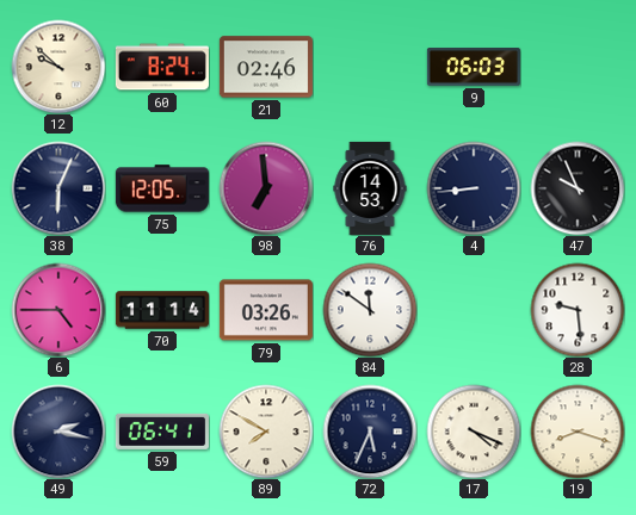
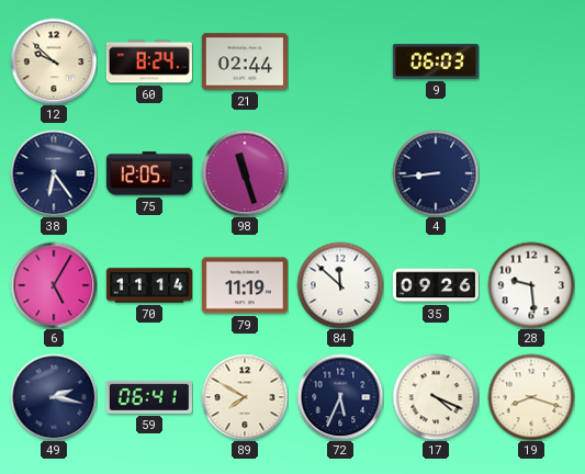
21: 02:46 -> 02:44
38: 6:04 -> 6:24
98: 6:59 -> 11:27
76: 14:53 -> none
47: 9:56 -> none
6: 4:45 -> 5:05
79: 03:26 -> 11:19
84: 11:51 -> 11:52
35: none -> 09:26
